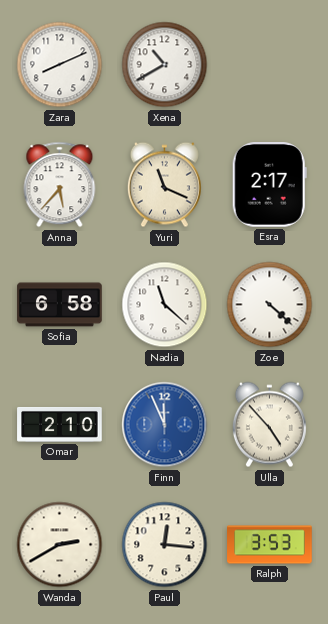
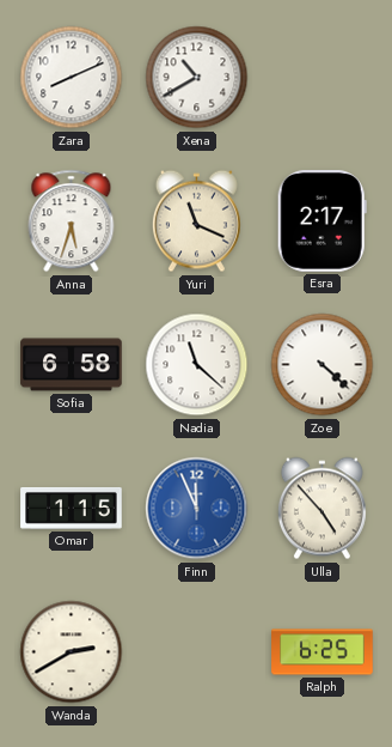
Anna: 5:37 -> 5:33
Omar: 2:10 -> 1:15
Paul: 12:16 -> none
Ralph: 3:53 -> 6:25
